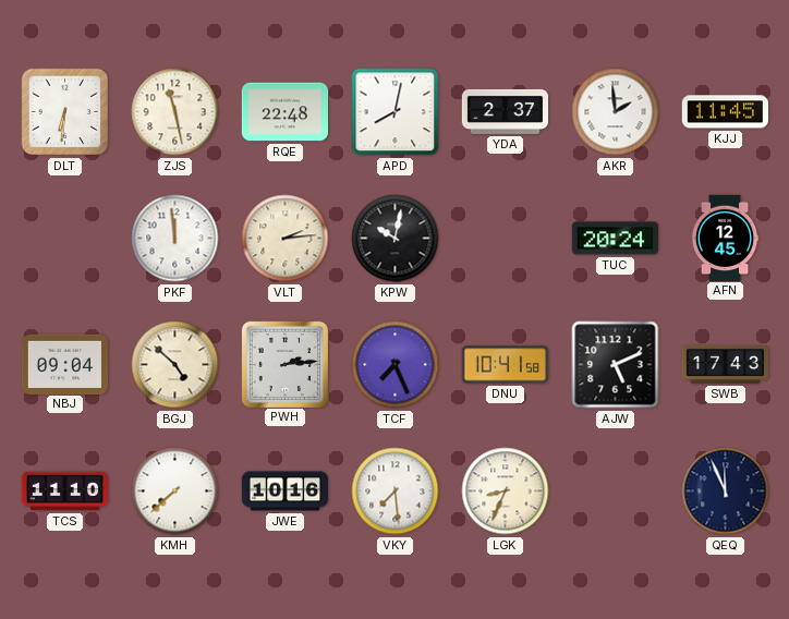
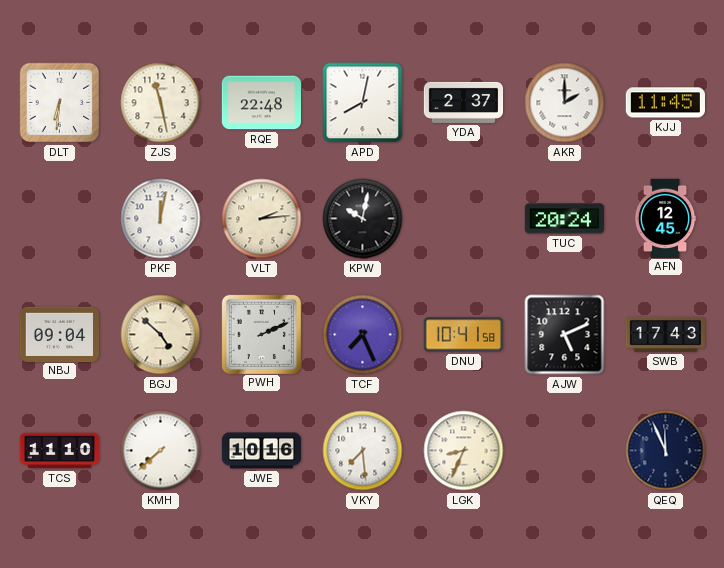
AKR: 1:59 -> 2:00
PKF: 11:59 -> 12:02
PWH: 2:14 -> 2:11
